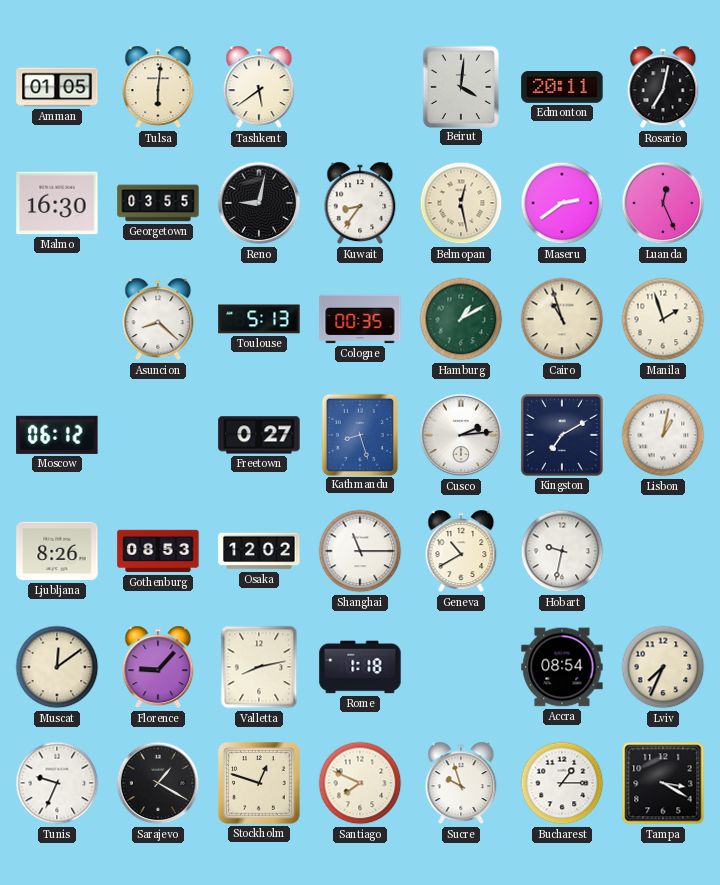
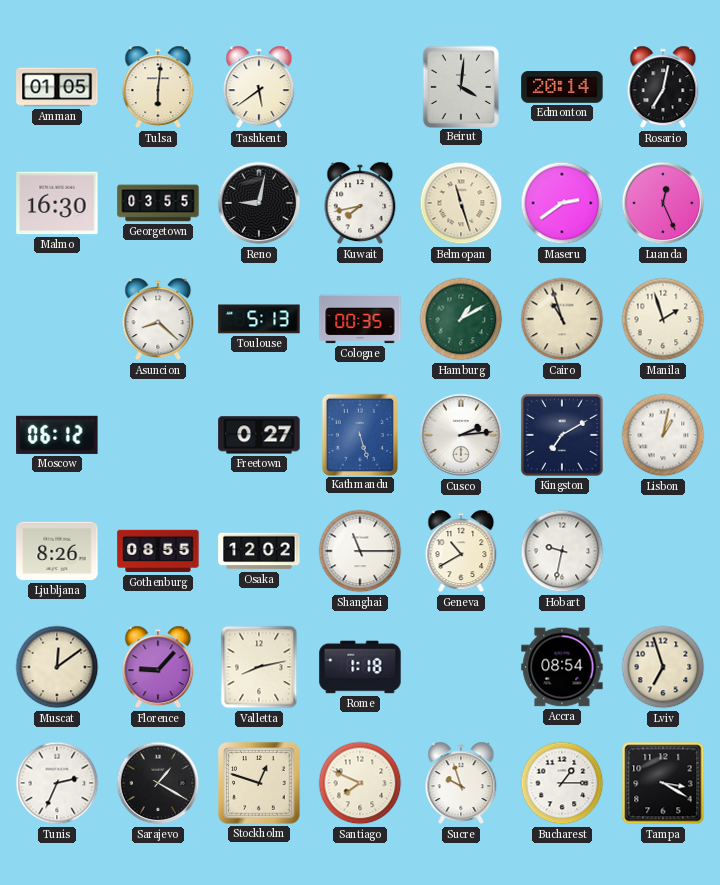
Edmonton: 20:11 -> 20:14
Kuwait: 8:36 -> 7:43
Belmopan: 12:28 -> 11:27
Kathmandu: 8:27 -> 5:27
Gothenburg: 08:53 -> 08:55
Lviv: 7:34 -> 6:57
Tunis: 9:34 -> 2:34
